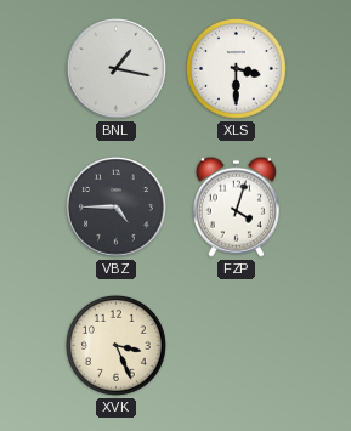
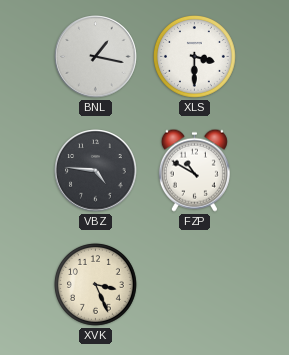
VBZ: 4:45 -> 4:46
FZP: 4:03 -> 10:50
